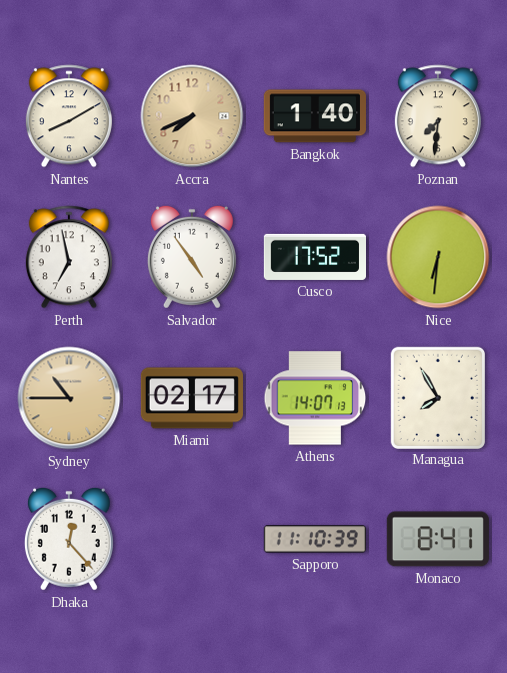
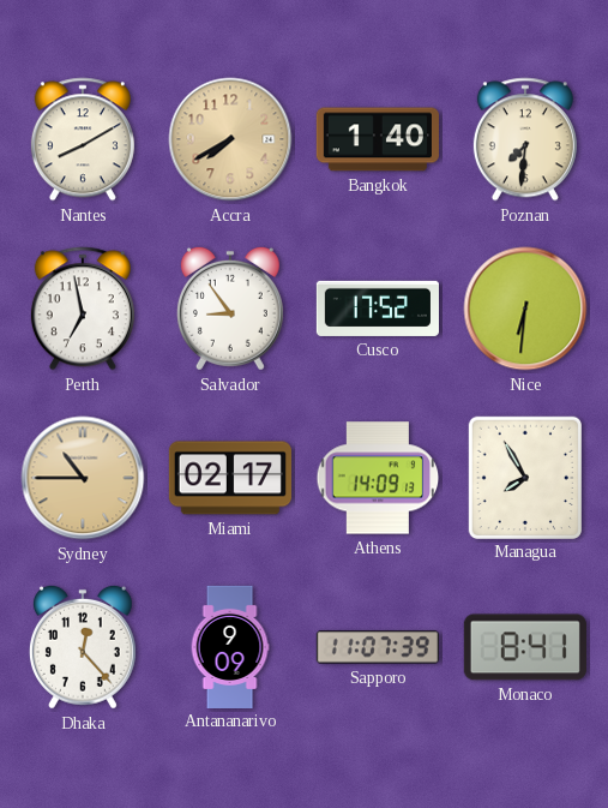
Accra: 7:41 -> 7:40
Salvador: 4:54 -> 8:54
Athens: 14:07 -> 14:09
Antananarivo: none -> 9:09
Sapporo: 11:10 -> 11:07
